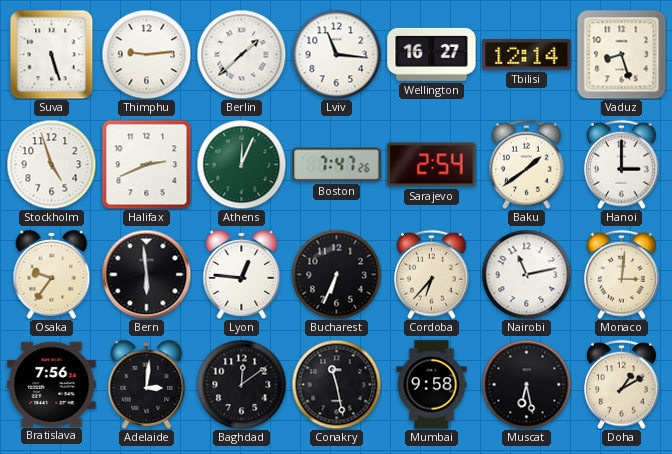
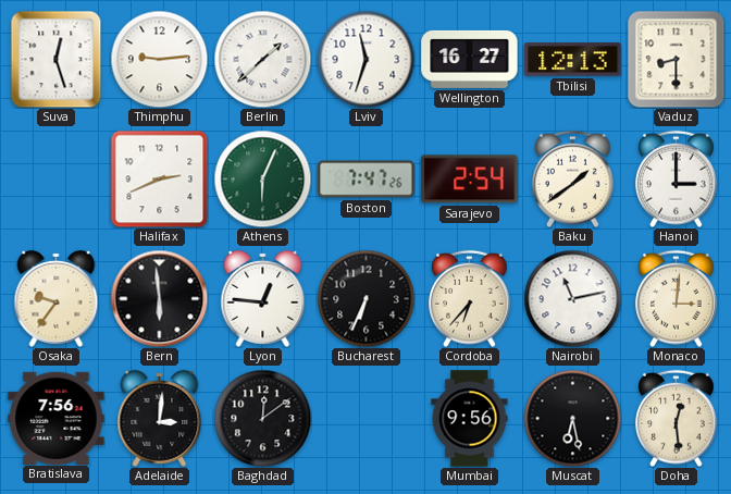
Suva: 5:27 -> 12:27
Lviv: 11:16 -> 11:33
Tbilisi: 12:14 -> 12:13
Vaduz: 8:27 -> 8:30
Stockholm: 4:57 -> none
Athens: 12:04 -> 6:04
Conakry: 11:28 -> none
Mumbai: 9:58 -> 9:56
Doha: 1:10 -> 12:29
